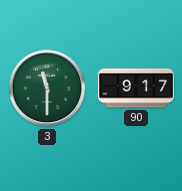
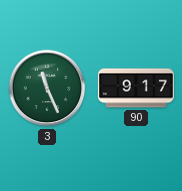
3: 11:30 -> 11:26
